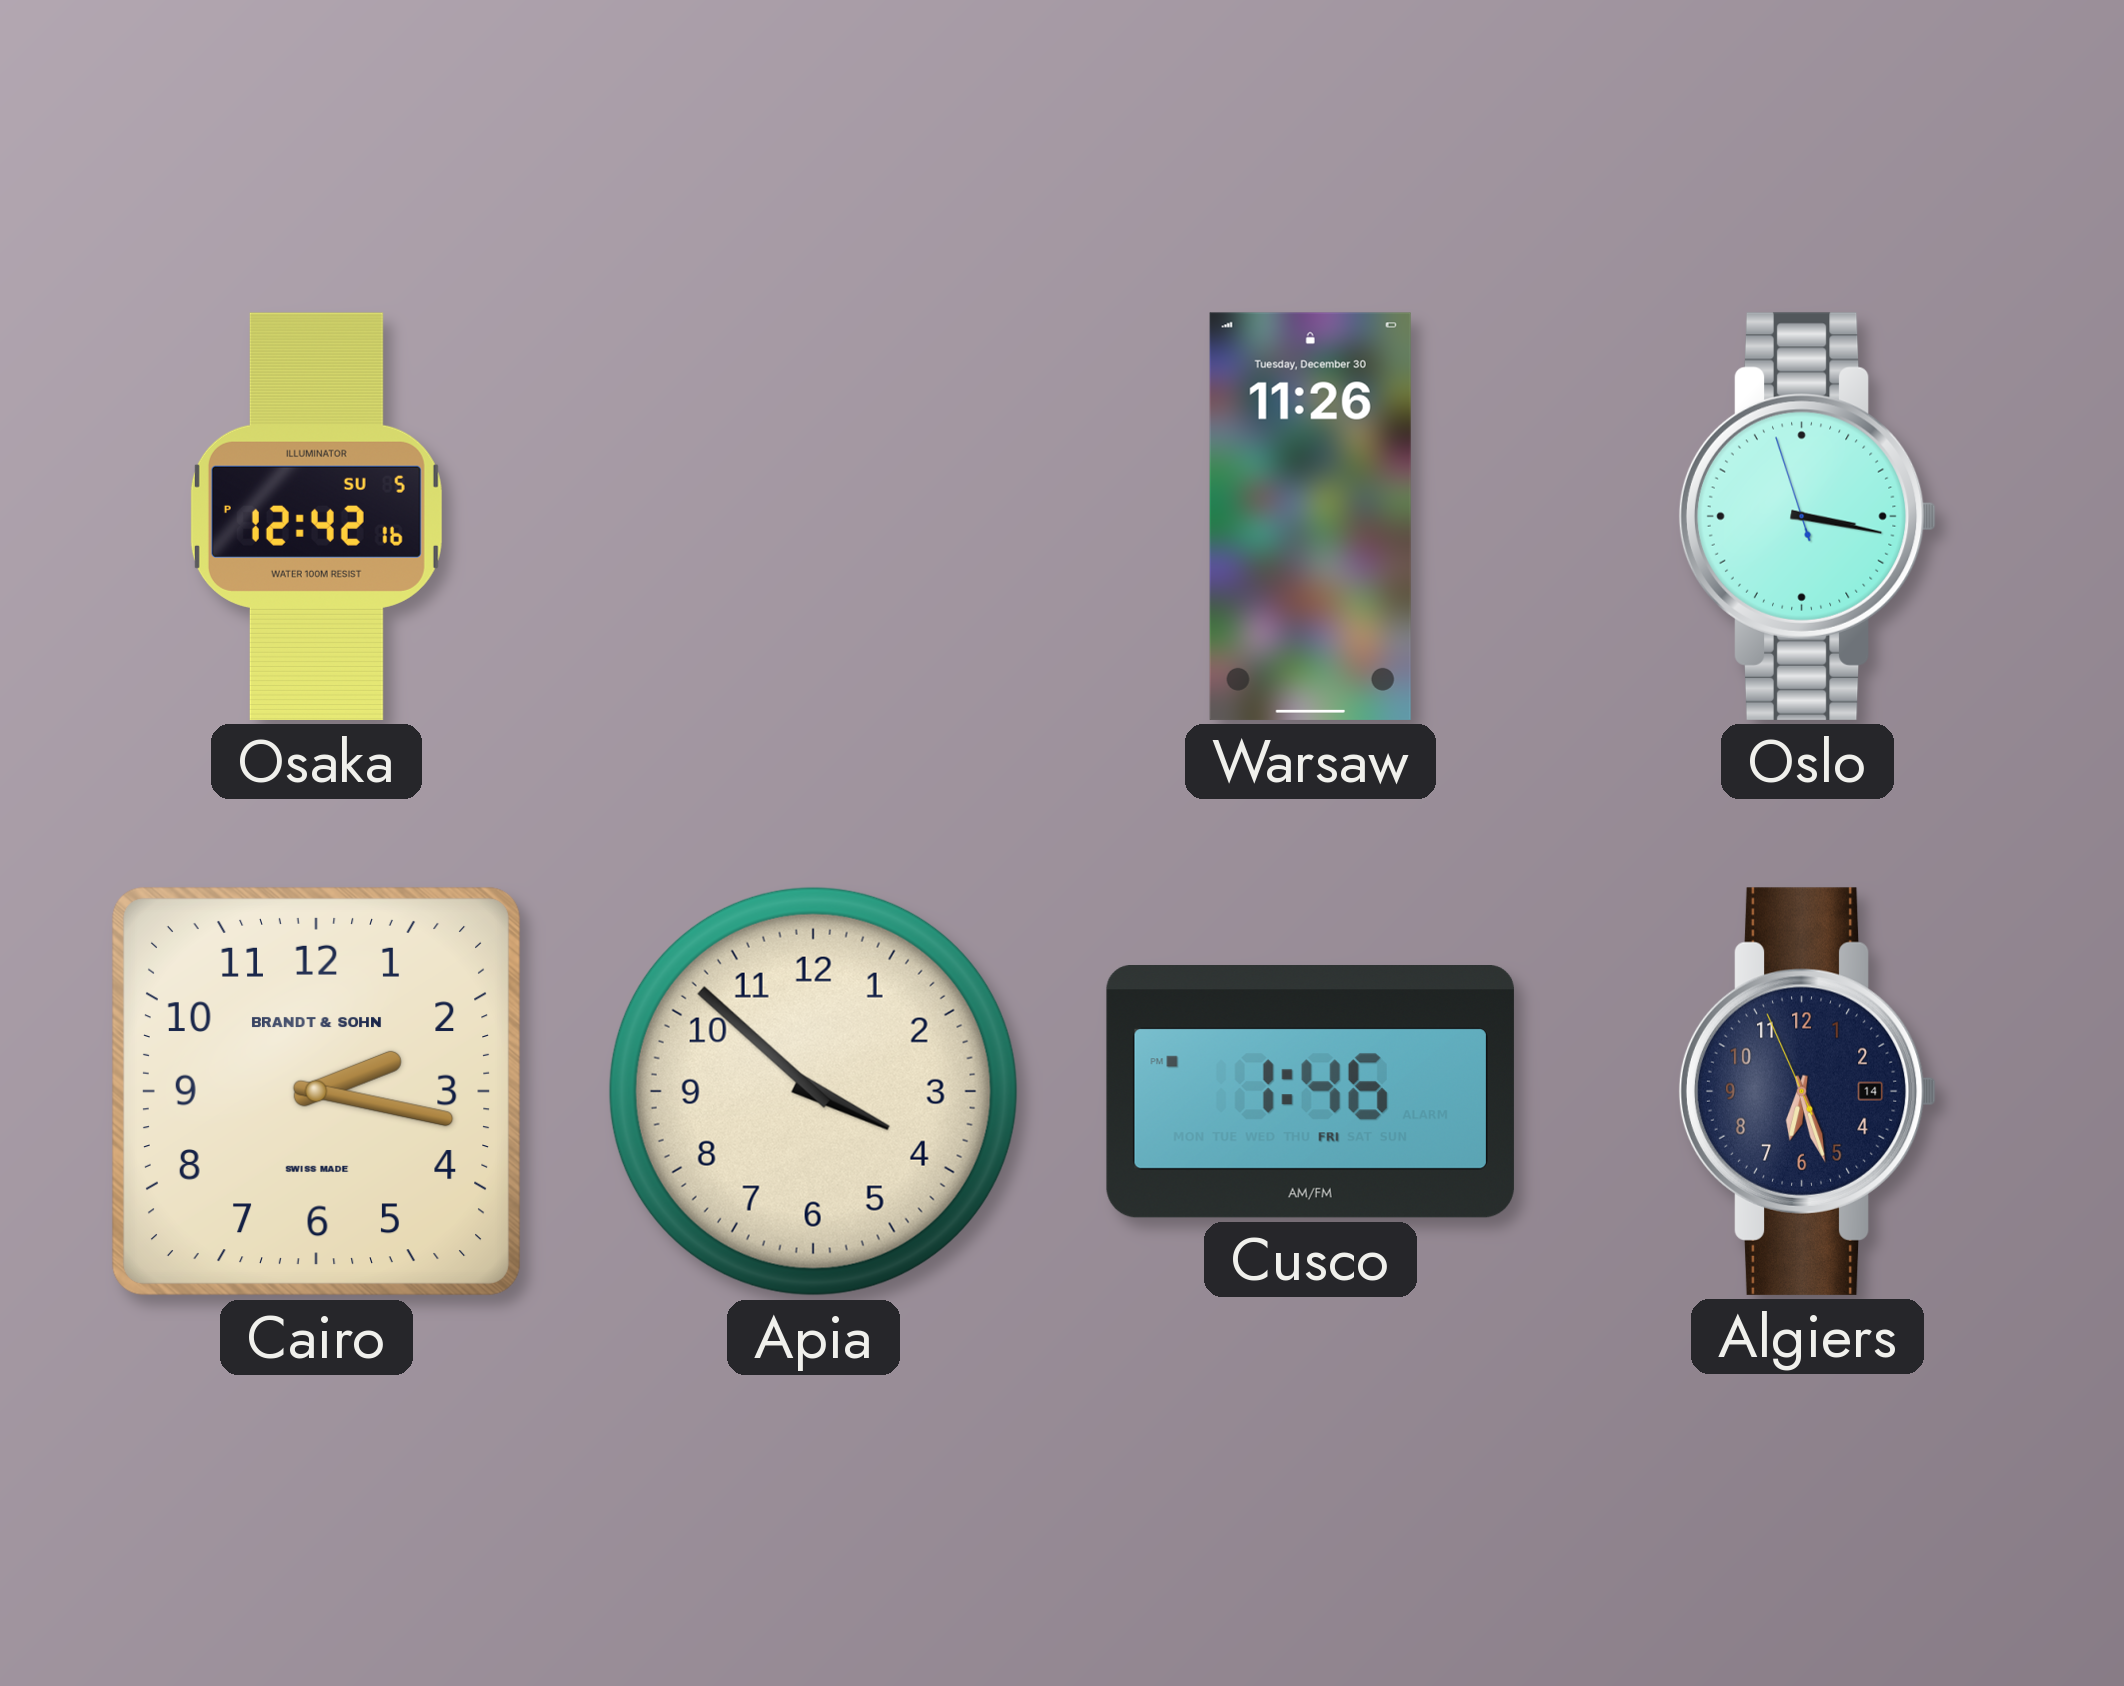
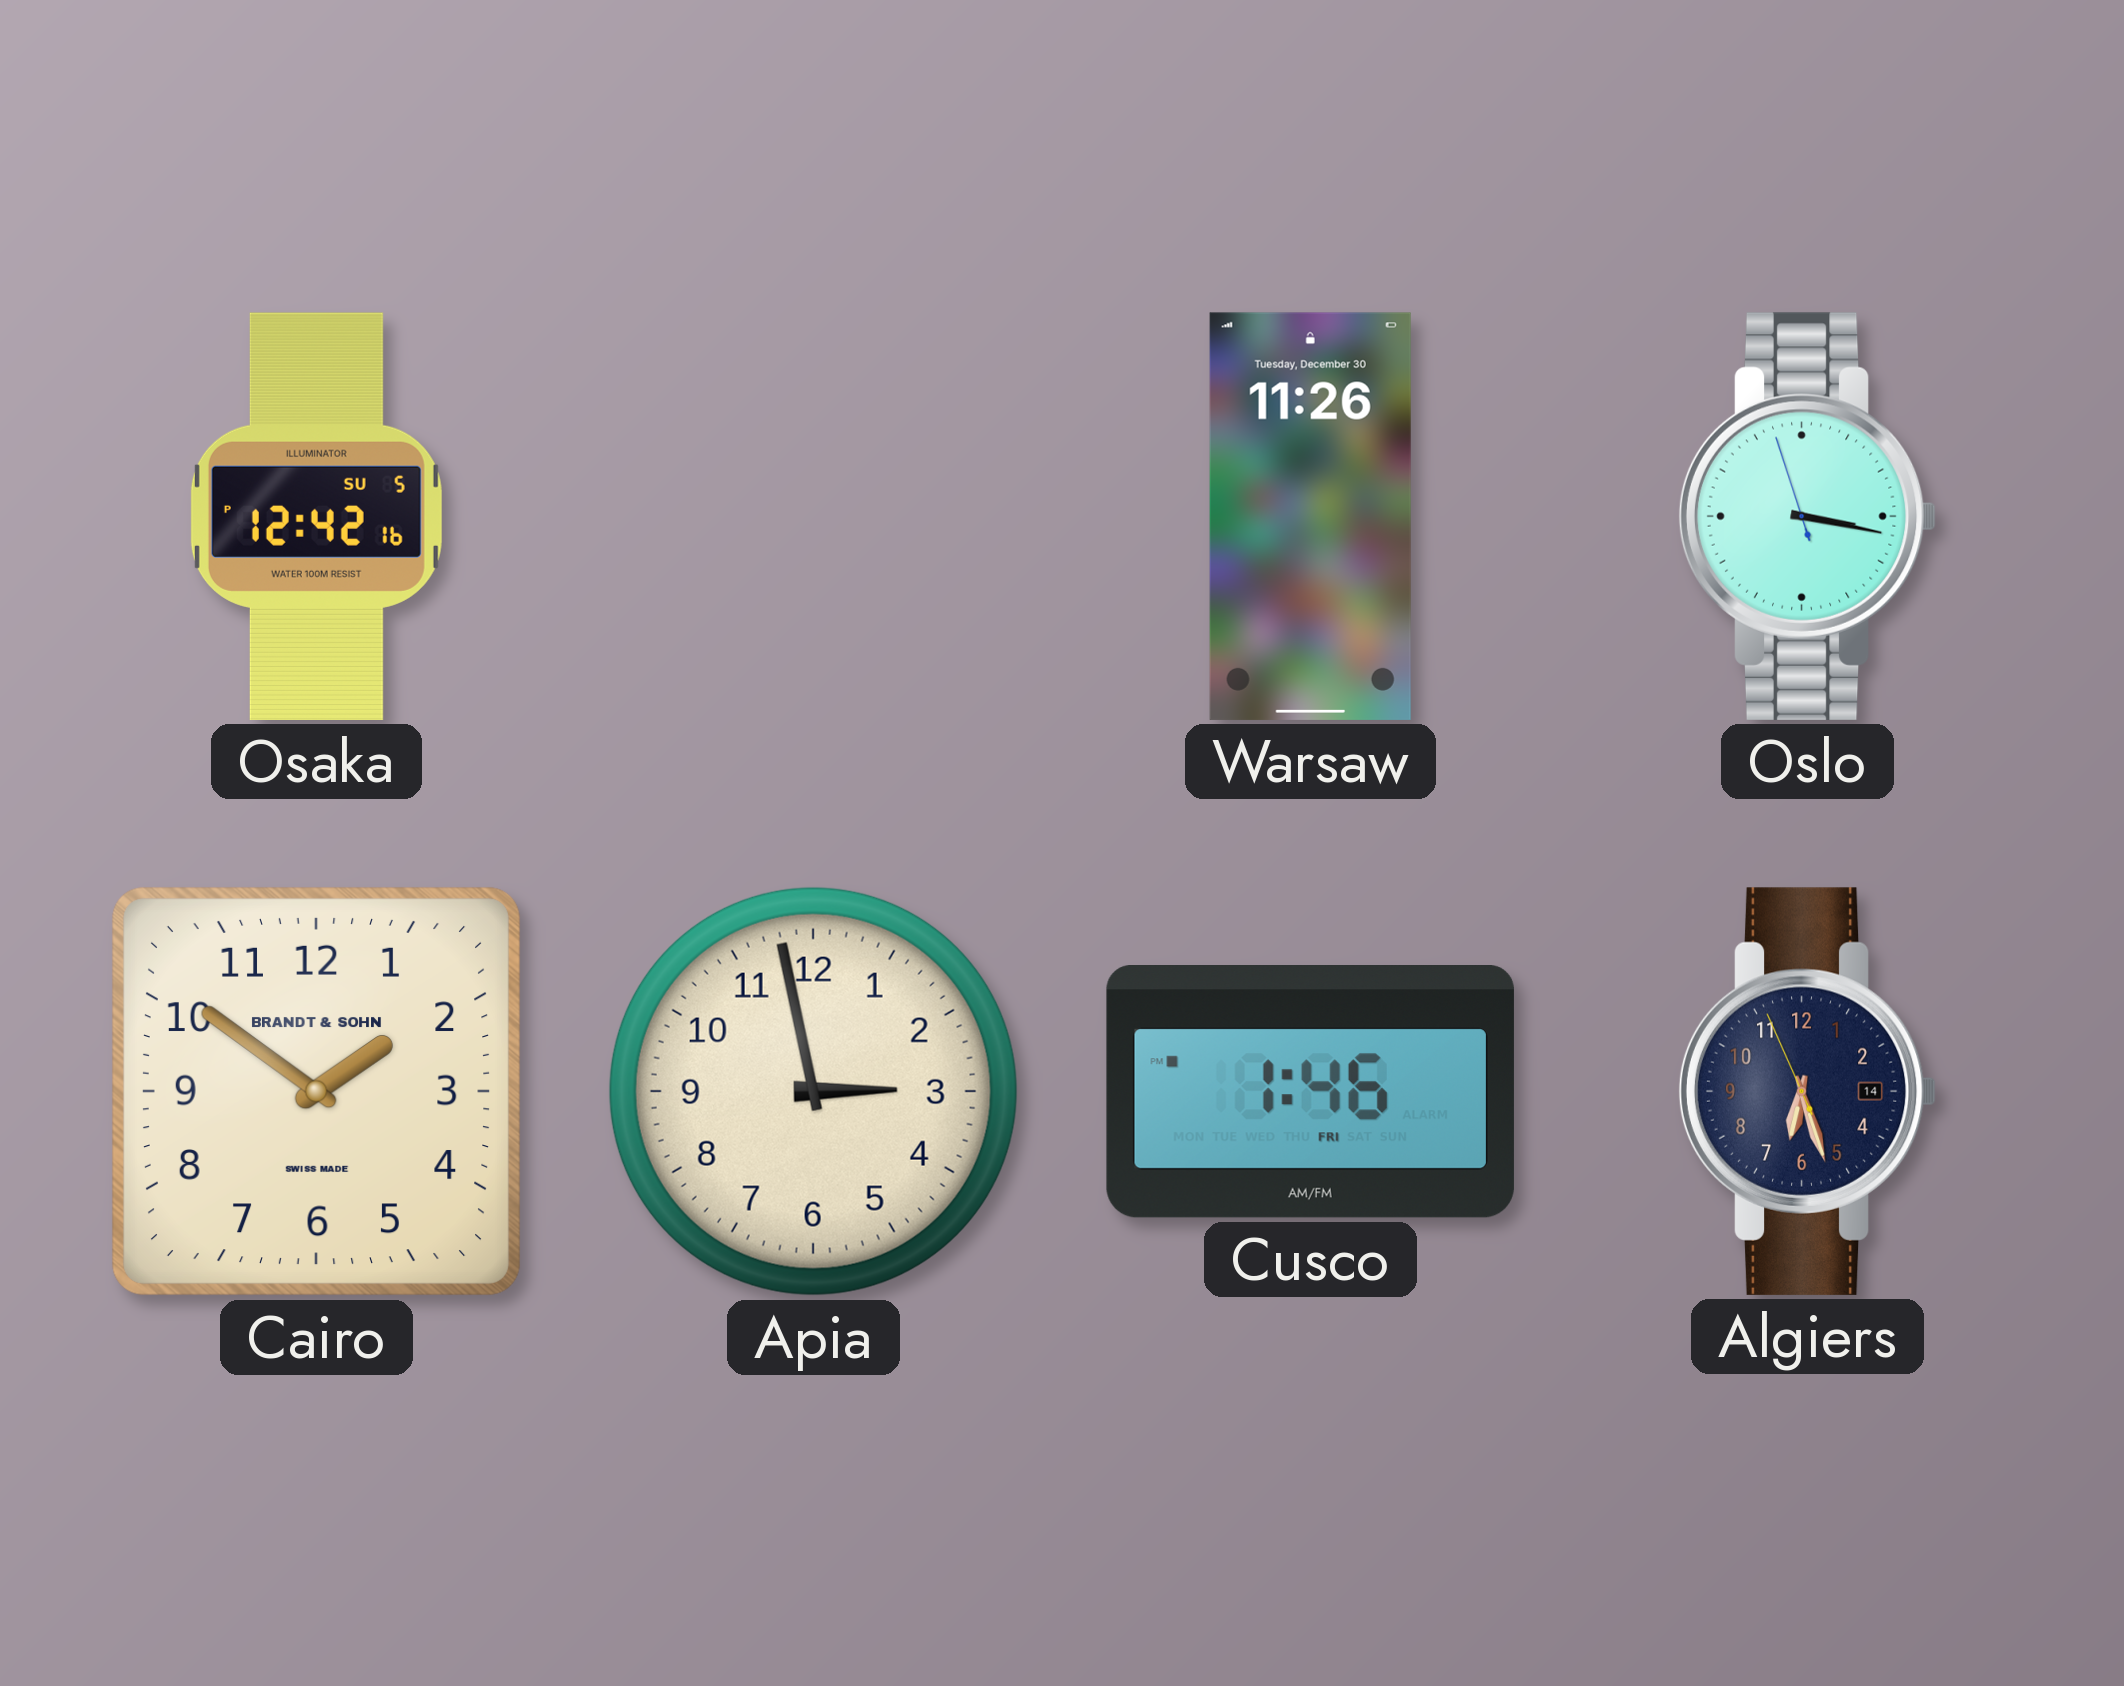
Cairo: 2:17 -> 1:51
Apia: 3:52 -> 2:58
